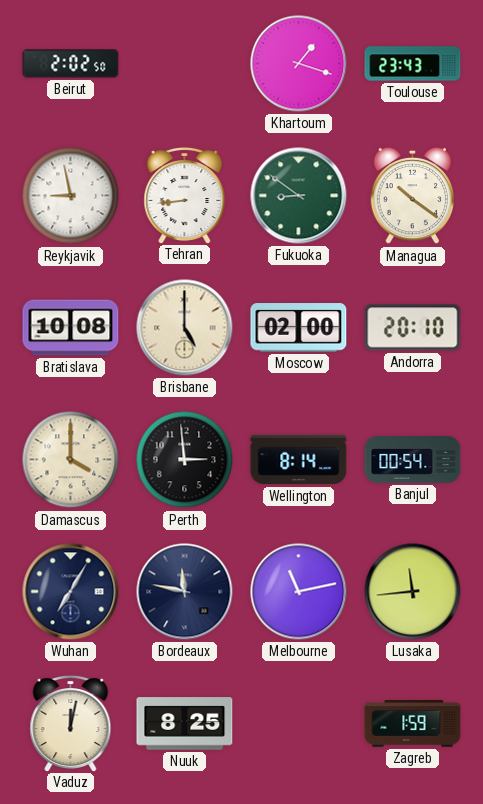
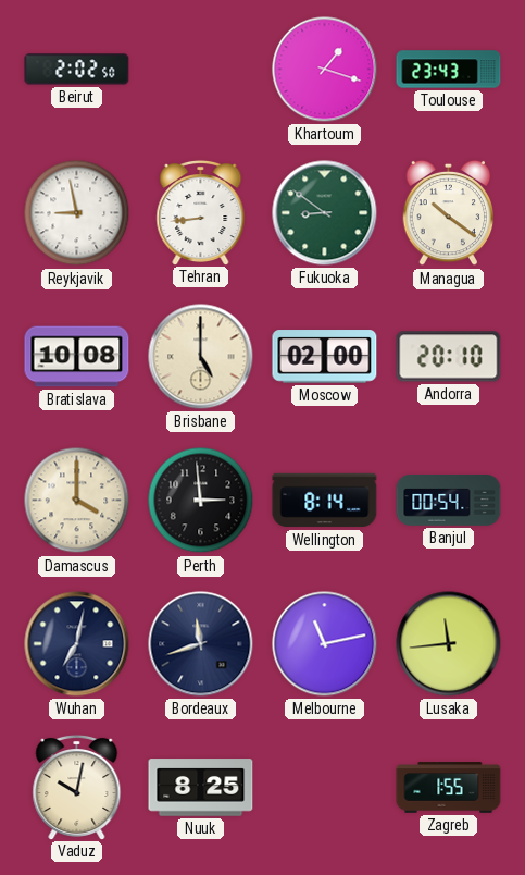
Wuhan: 7:05 -> 7:02
Bordeaux: 11:47 -> 11:42
Vaduz: 12:02 -> 10:02
Zagreb: 1:59 -> 1:55
